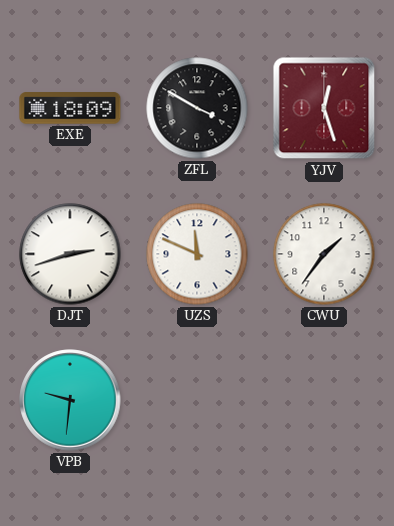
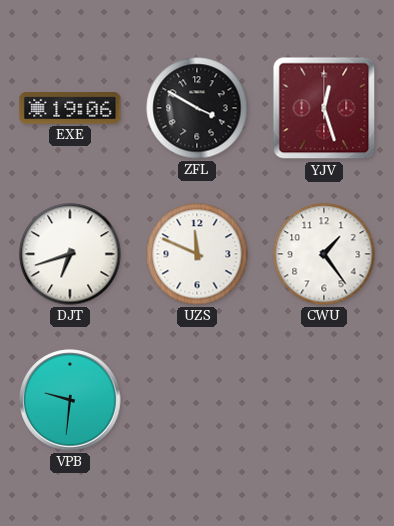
EXE: 18:09 -> 19:06
DJT: 2:42 -> 6:42
CWU: 1:36 -> 1:24
